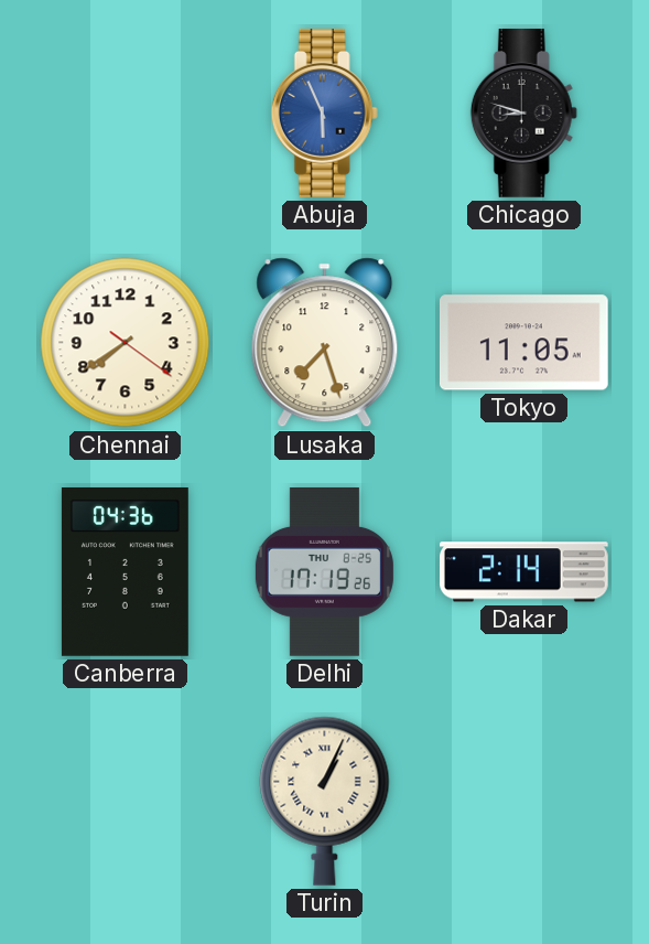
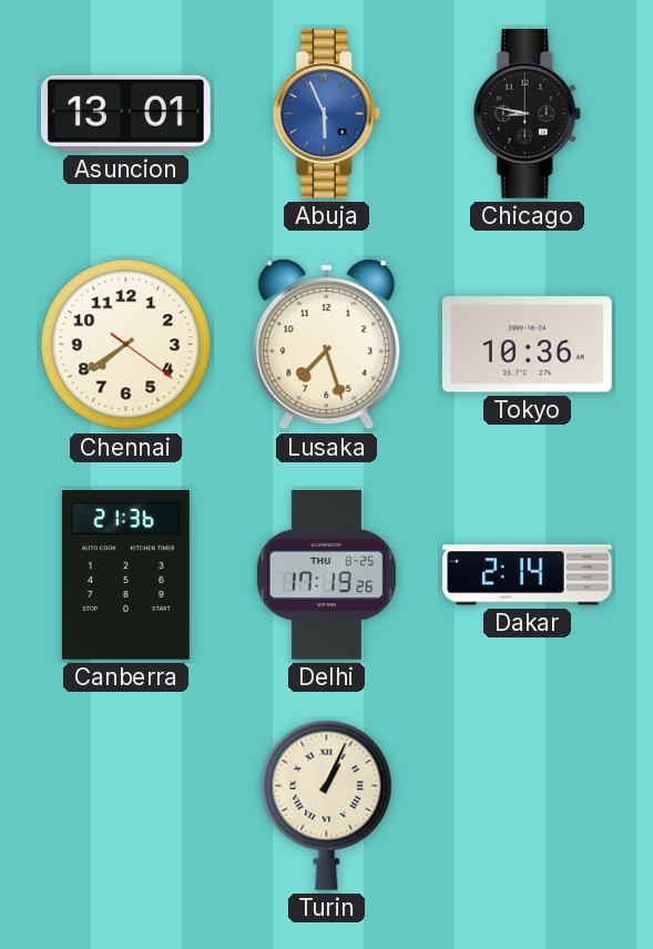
Asuncion: none -> 13:01
Chicago: 8:48 -> 8:47
Tokyo: 11:05 -> 10:36
Canberra: 04:36 -> 21:36
